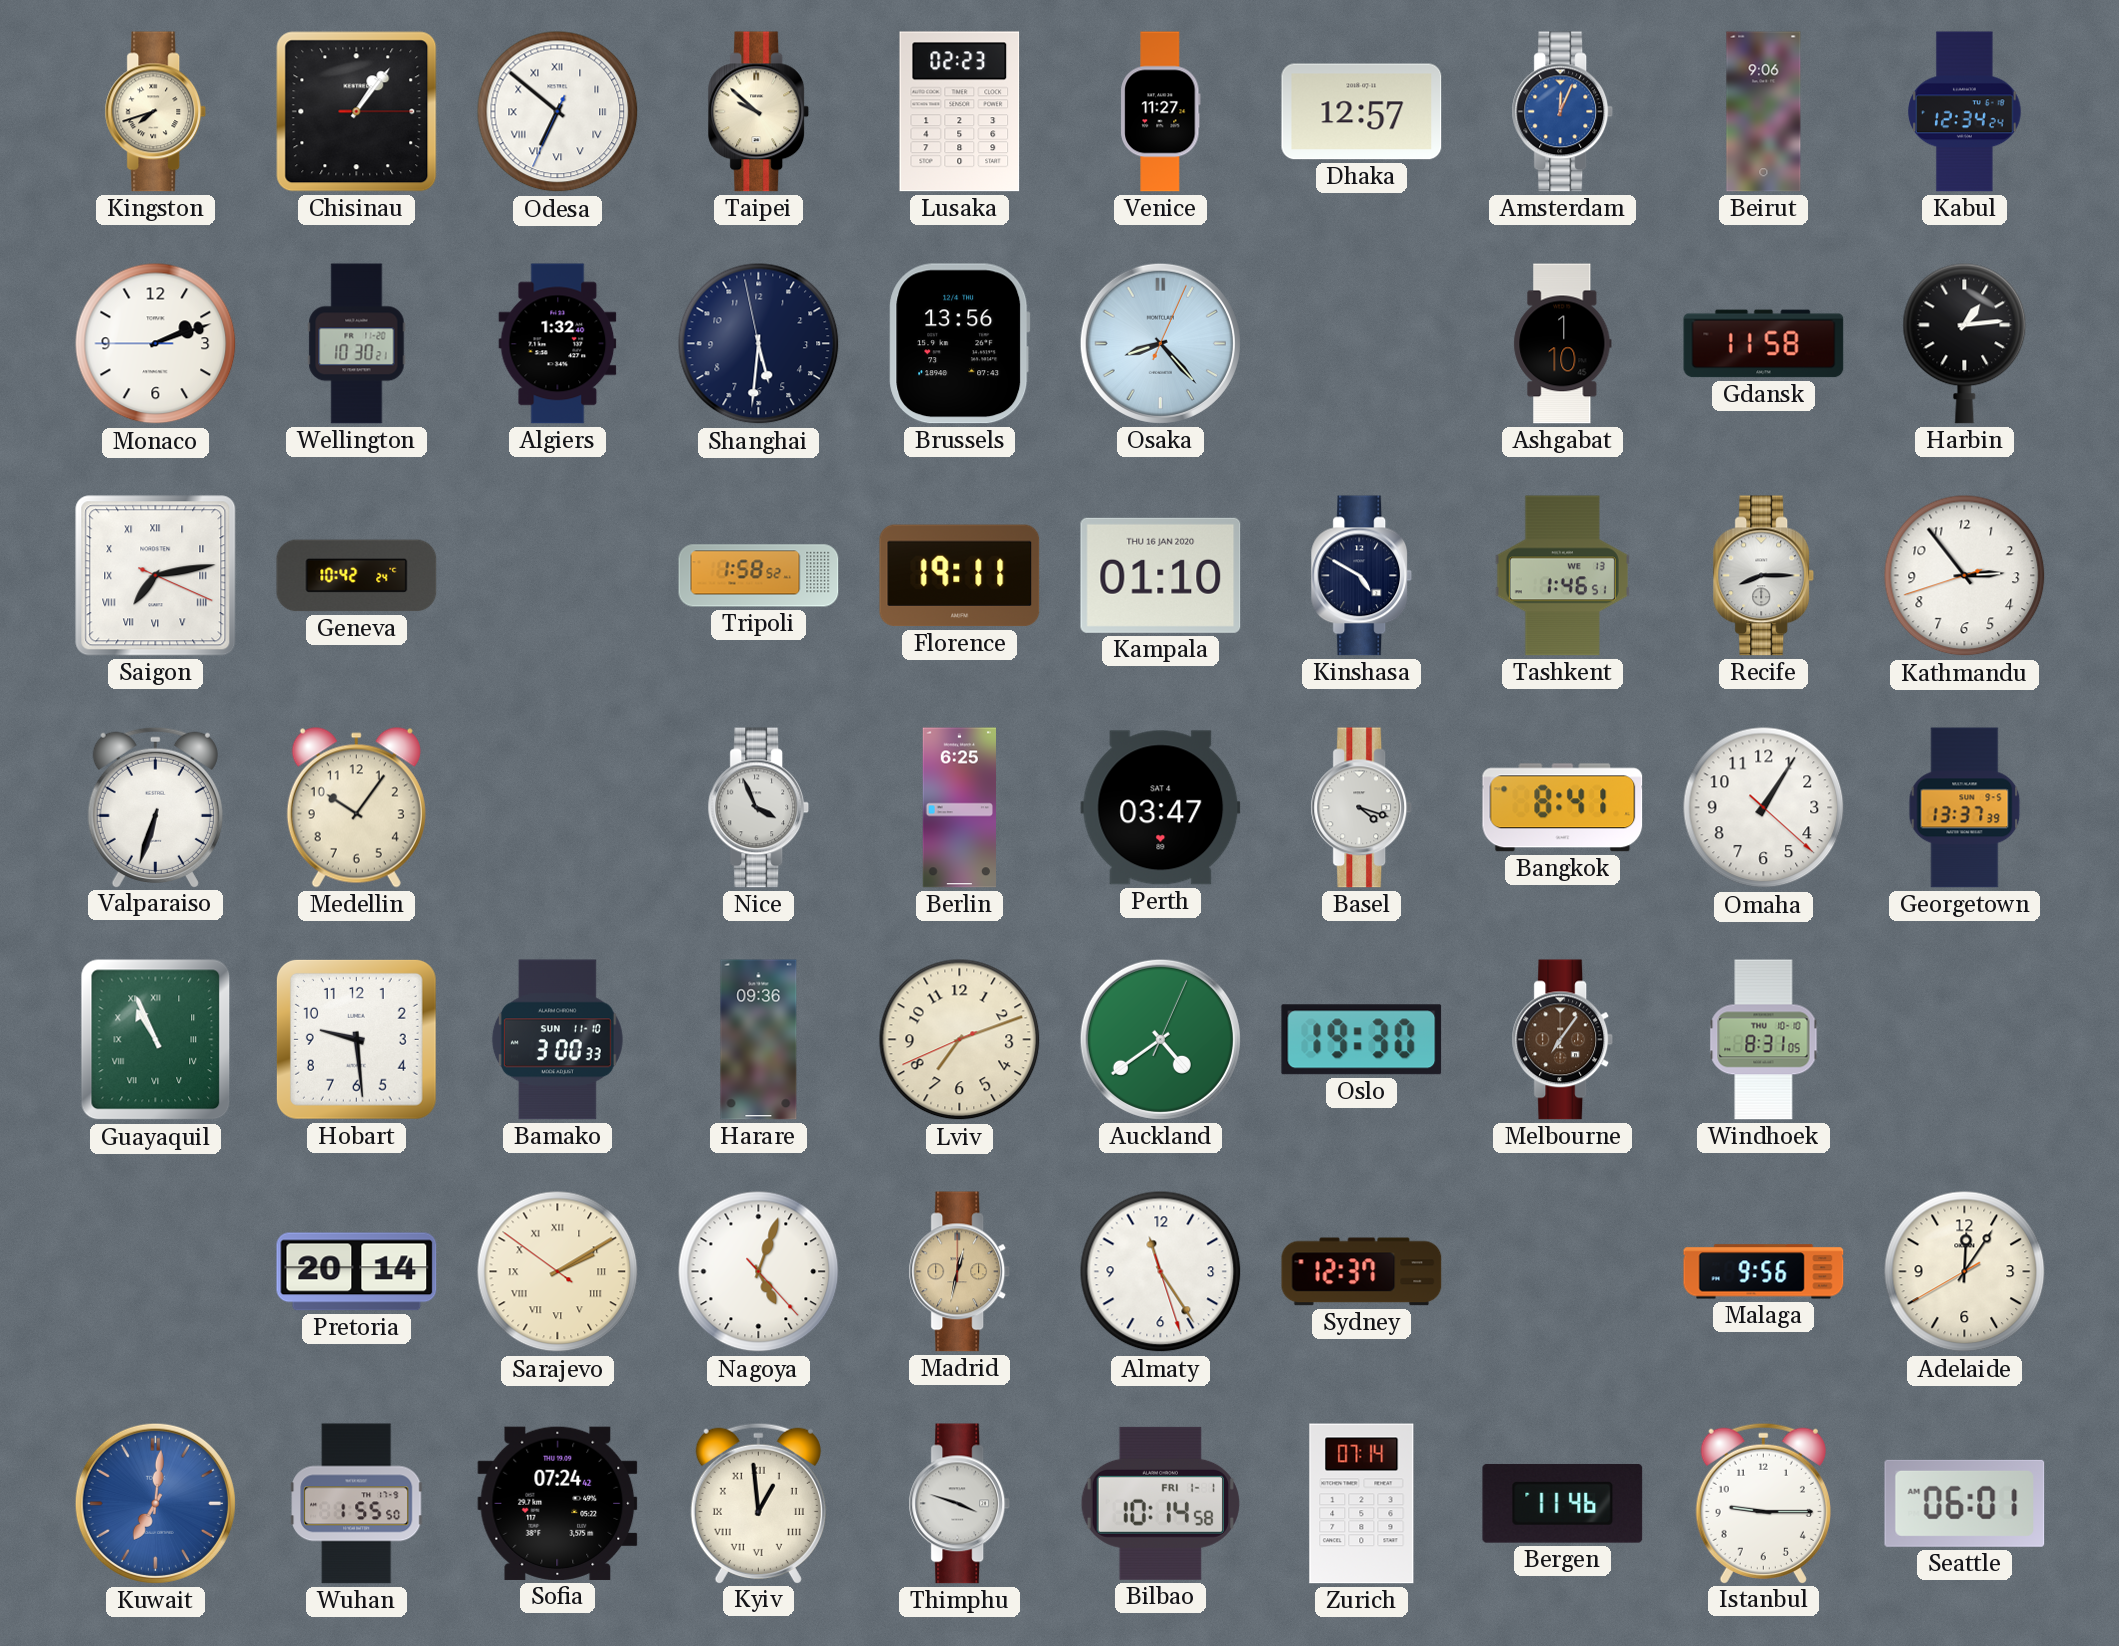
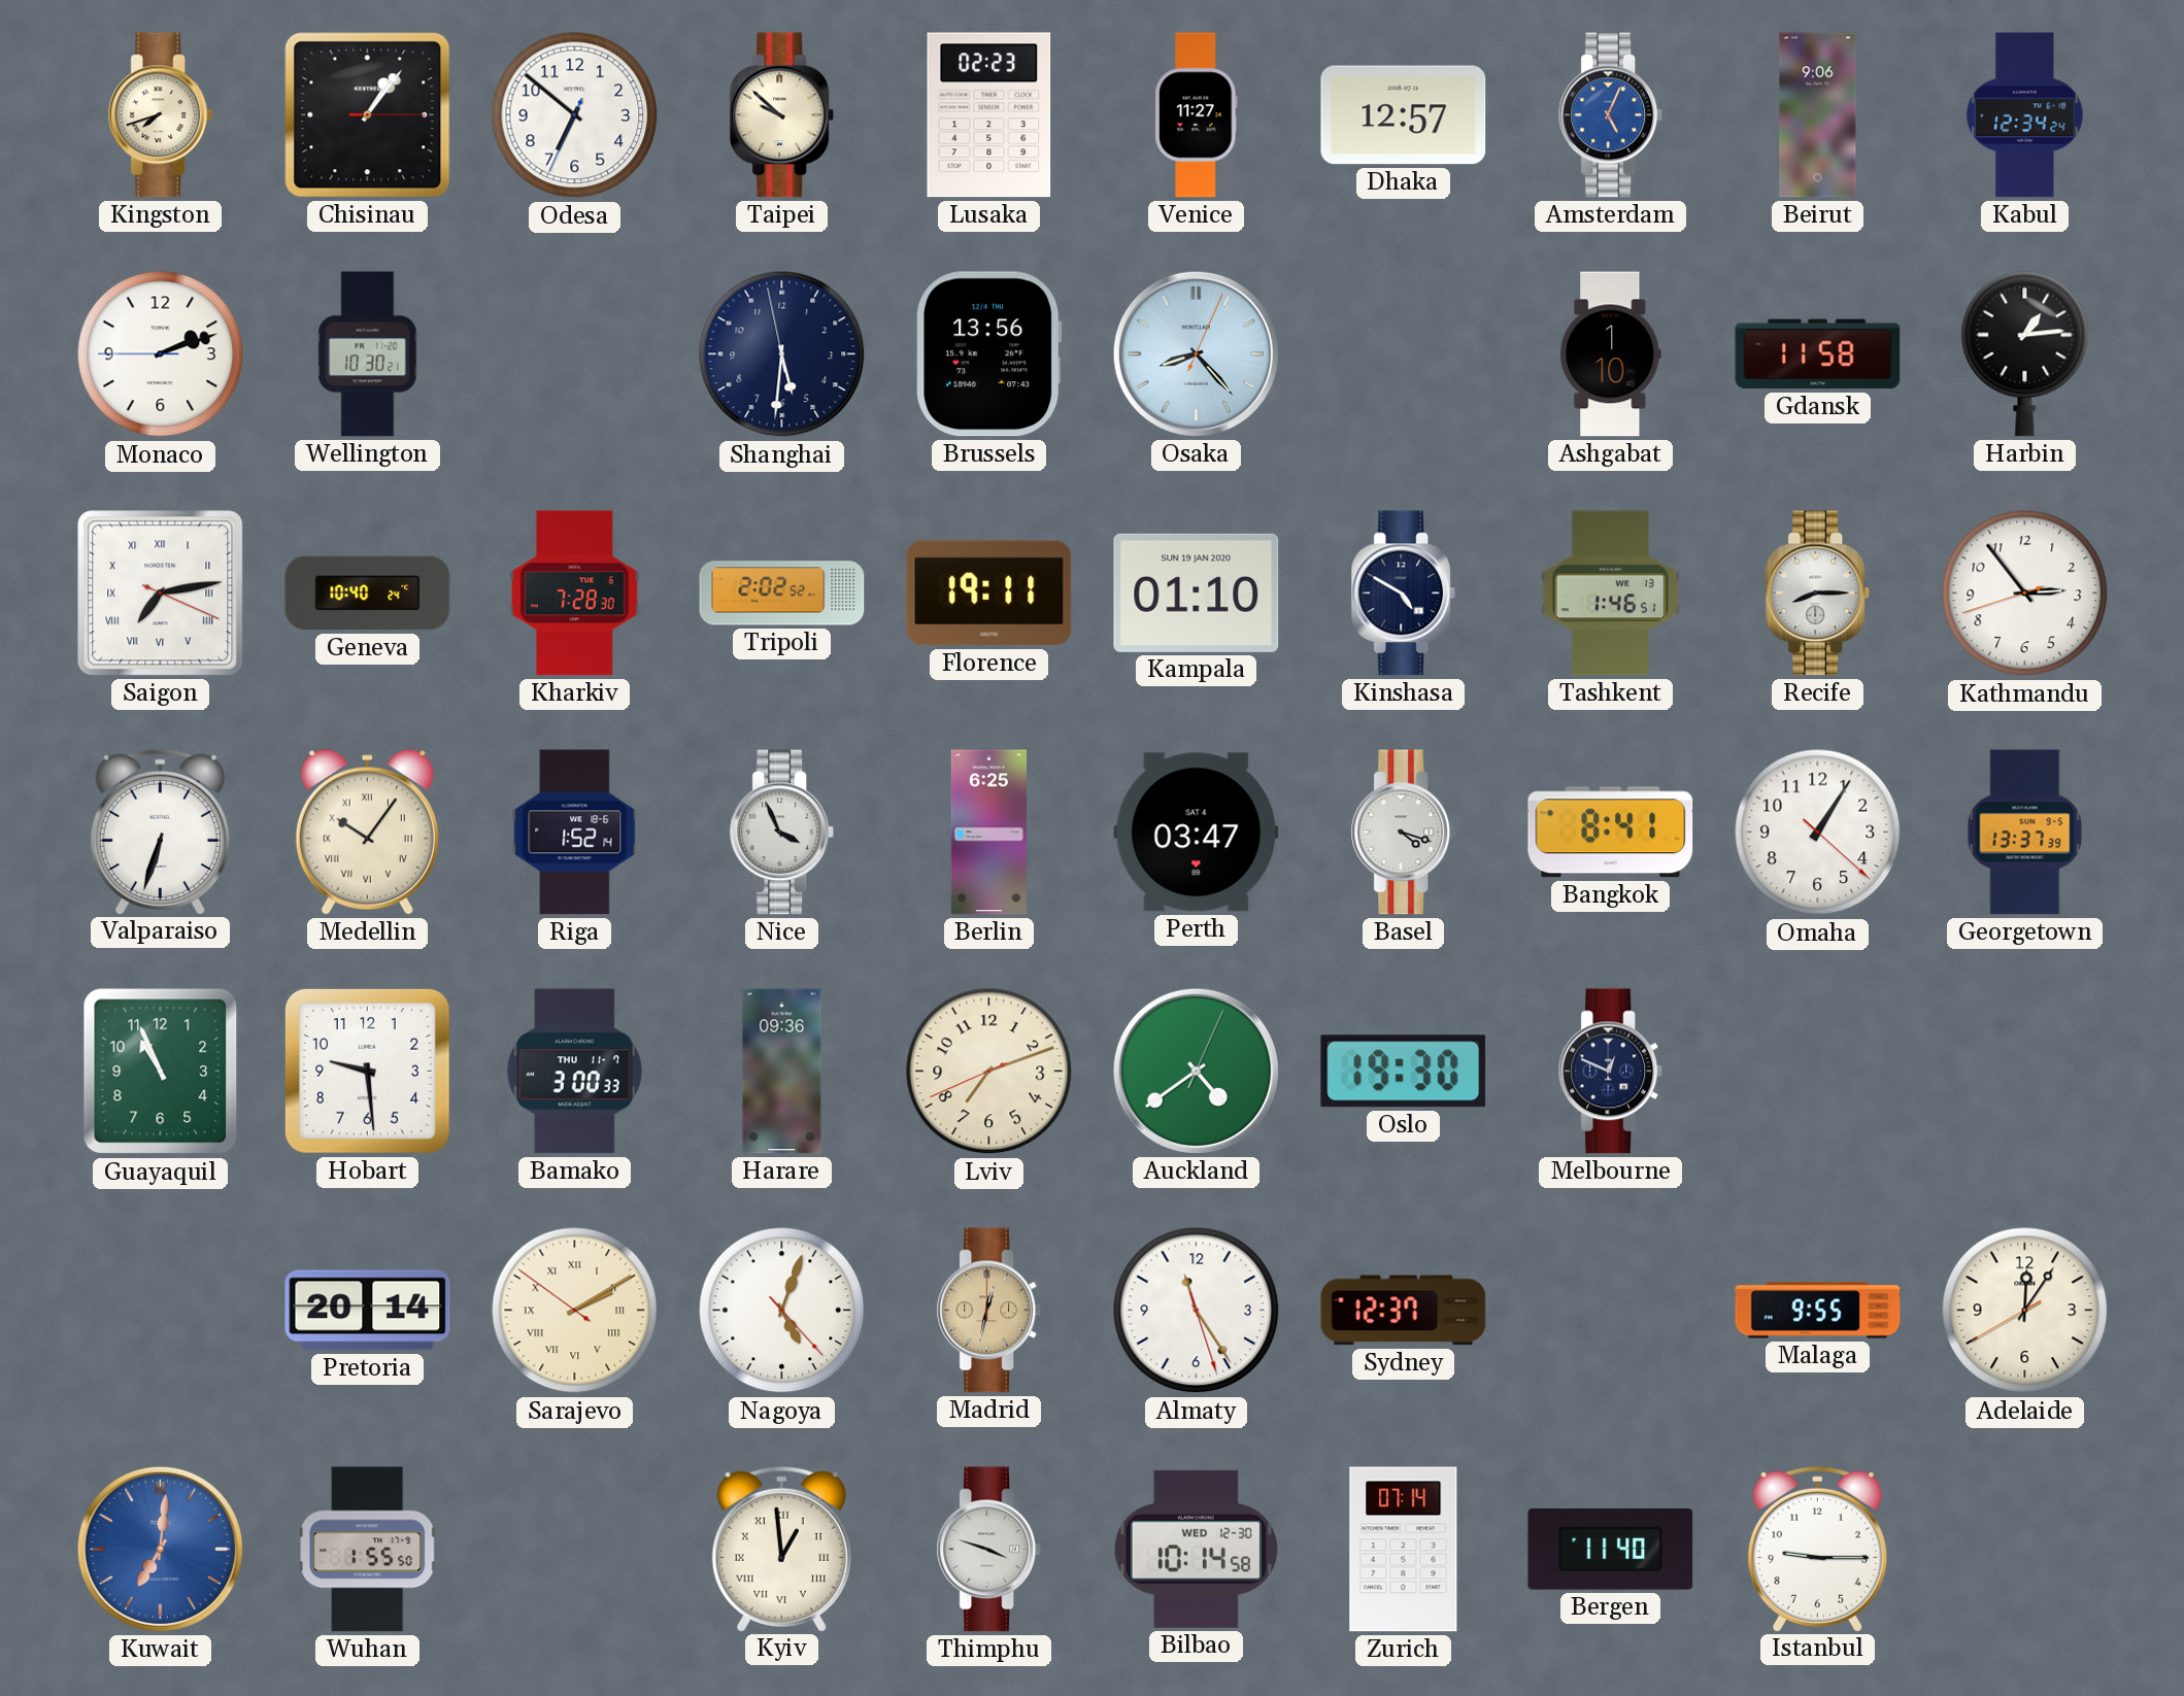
Odesa numerals: Roman -> Arabic
Amsterdam: 12:04 -> 5:04
Algiers: 1:32 -> none
Geneva: 10:42 -> 10:40
Kharkiv: none -> 7:28
Tripoli: 1:58 -> 2:02
Kampala date: THU 16 JAN 2020 -> SUN 19 JAN 2020
Medellin numerals: Arabic -> Roman
Riga: none -> 1:52
Guayaquil numerals: Roman -> Arabic
Bamako date: SUN 11-10 -> THU 11-7
Melbourne: 7:06 -> 12:49
Melbourne dial: brown -> navy
Windhoek: 8:31 -> none
Malaga: 9:56 -> 9:55
Sofia: 07:24 -> none
Bilbao date: FRI 1-1 -> WED 12-30
Bergen: 11:46 -> 11:40
Seattle: 06:01 -> none
